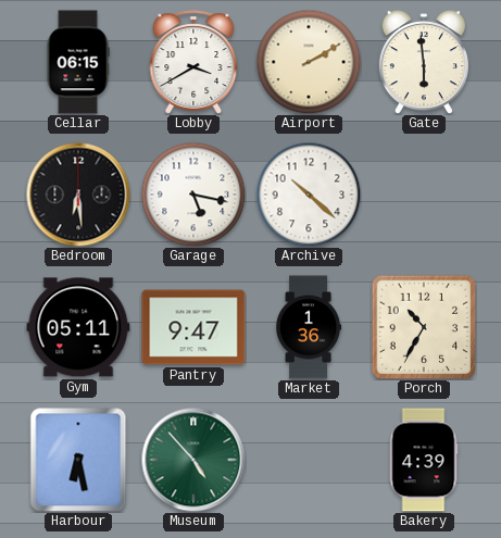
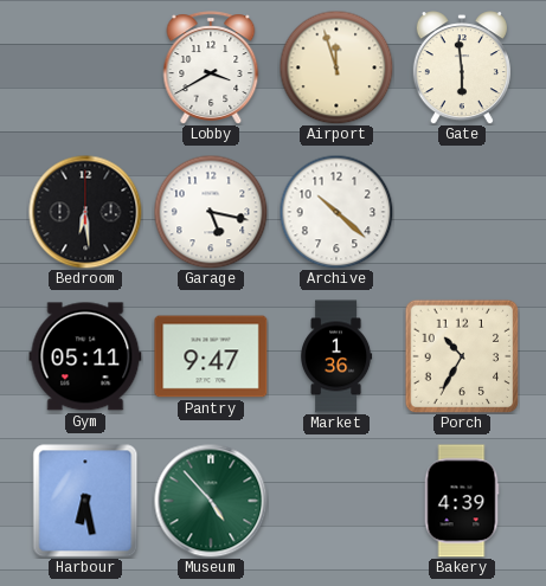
Cellar: 06:15 -> none
Airport: 2:10 -> 11:57
